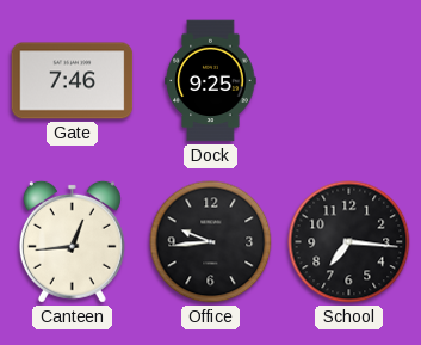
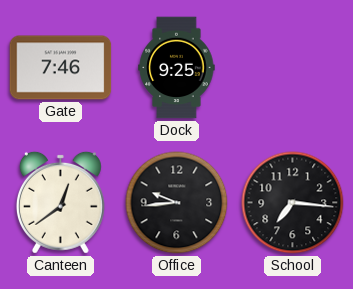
Canteen: 12:44 -> 12:39
